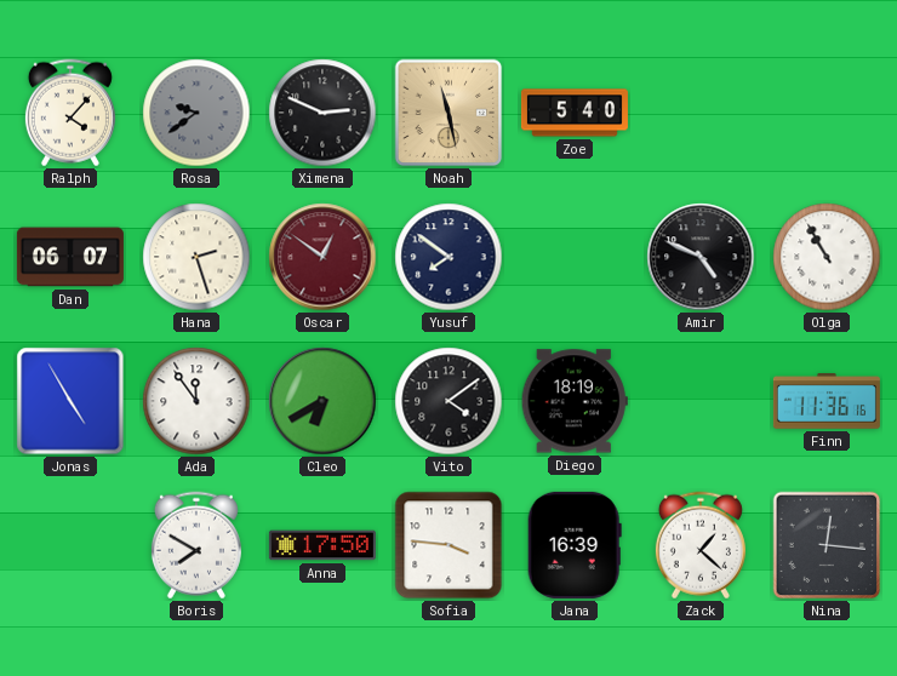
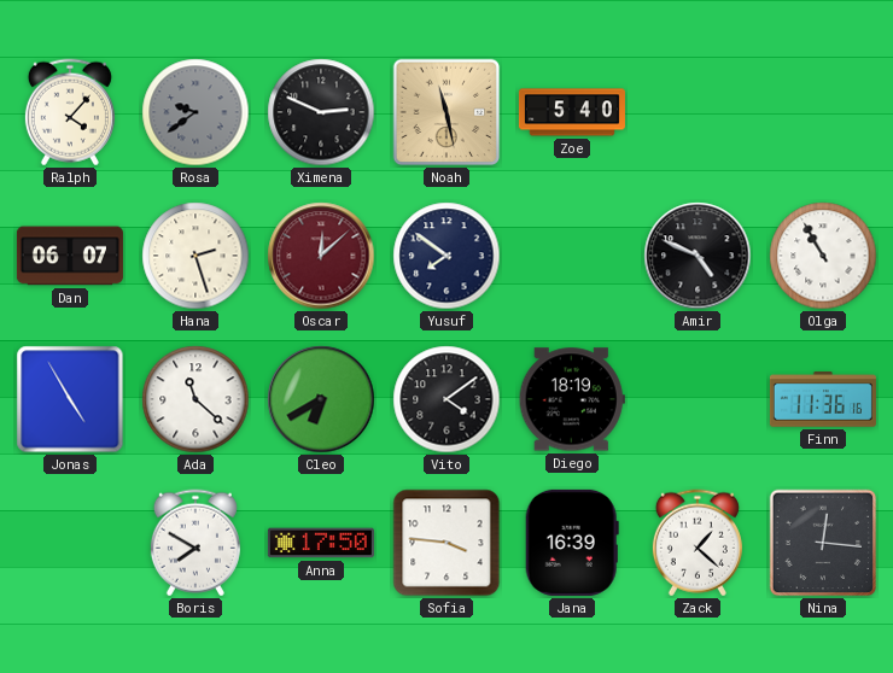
Oscar: 12:51 -> 12:08
Ada: 11:54 -> 11:22
